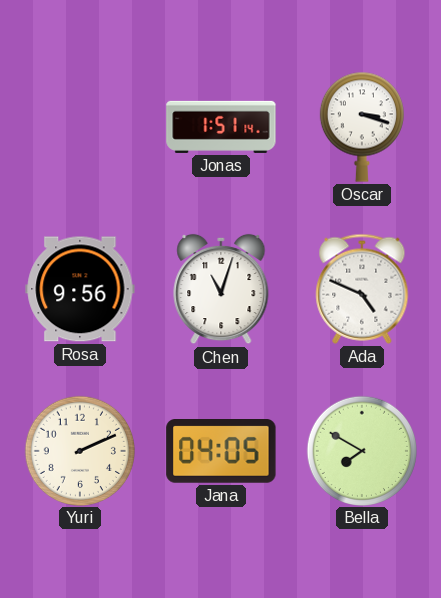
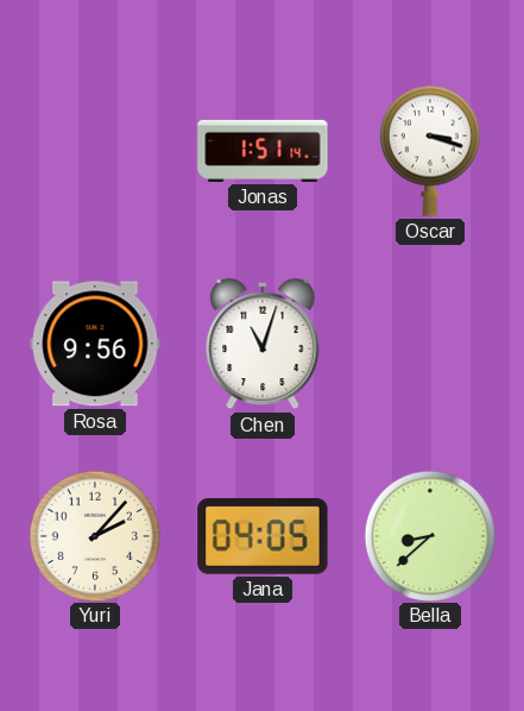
Ada: 4:49 -> none
Yuri: 2:11 -> 2:07
Bella: 7:50 -> 8:38
